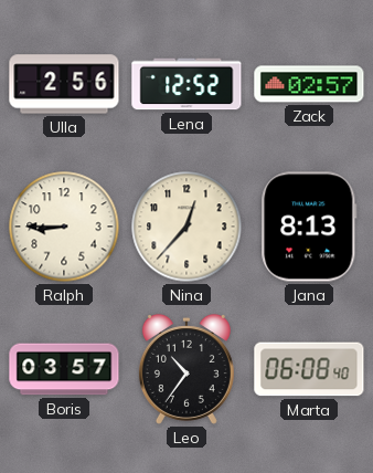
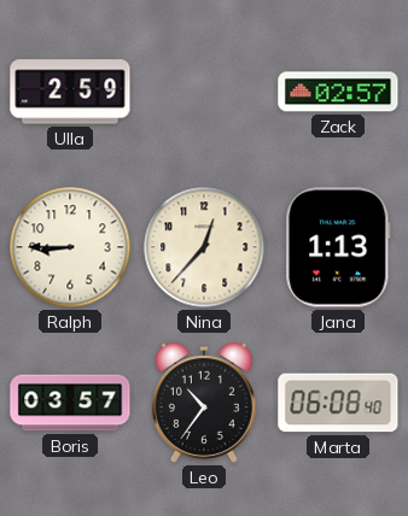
Ulla: 2:56 -> 2:59
Lena: 12:52 -> none
Jana: 8:13 -> 1:13
